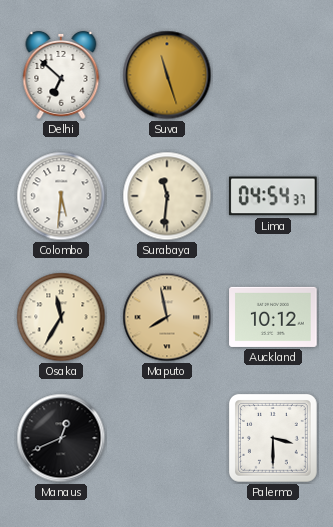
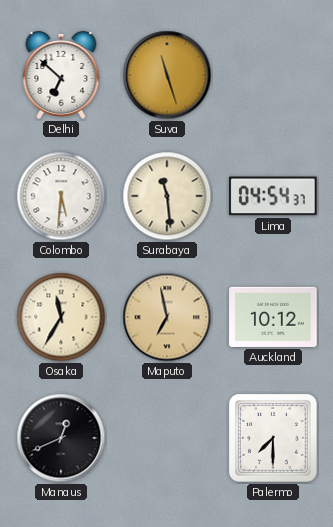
Surabaya: 11:31 -> 11:29
Maputo: 7:58 -> 6:58
Palermo: 3:30 -> 7:30
